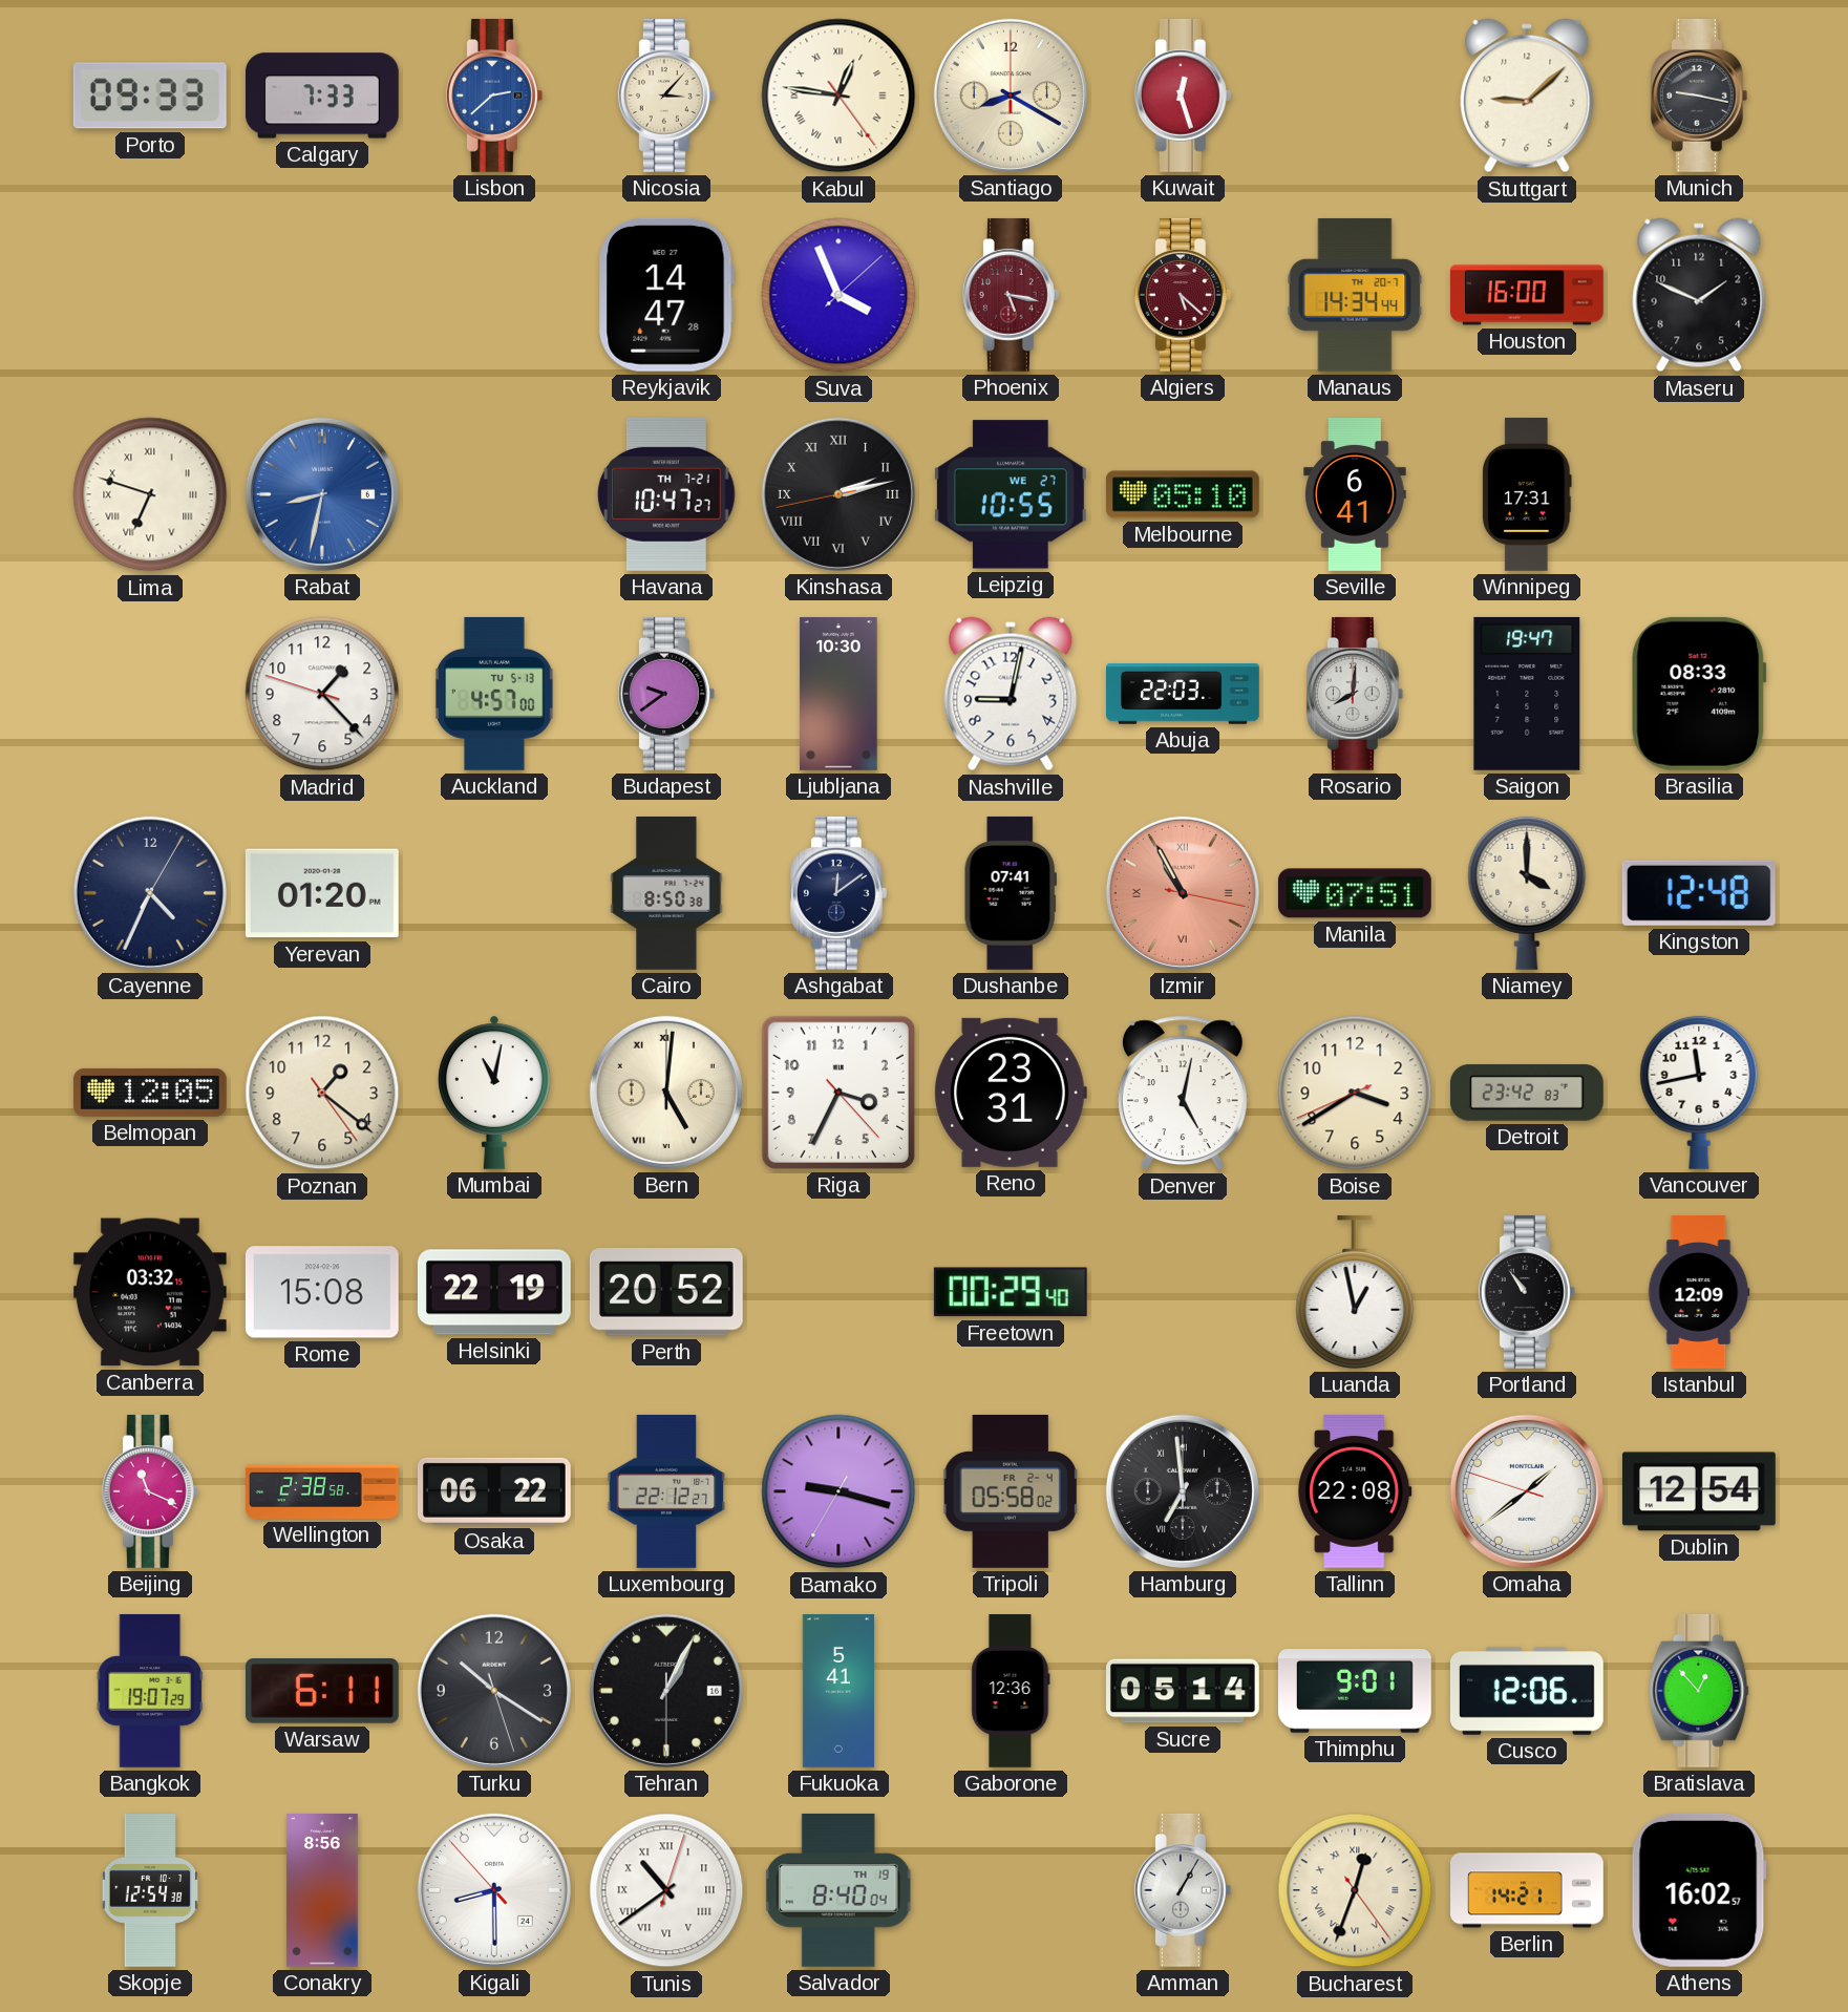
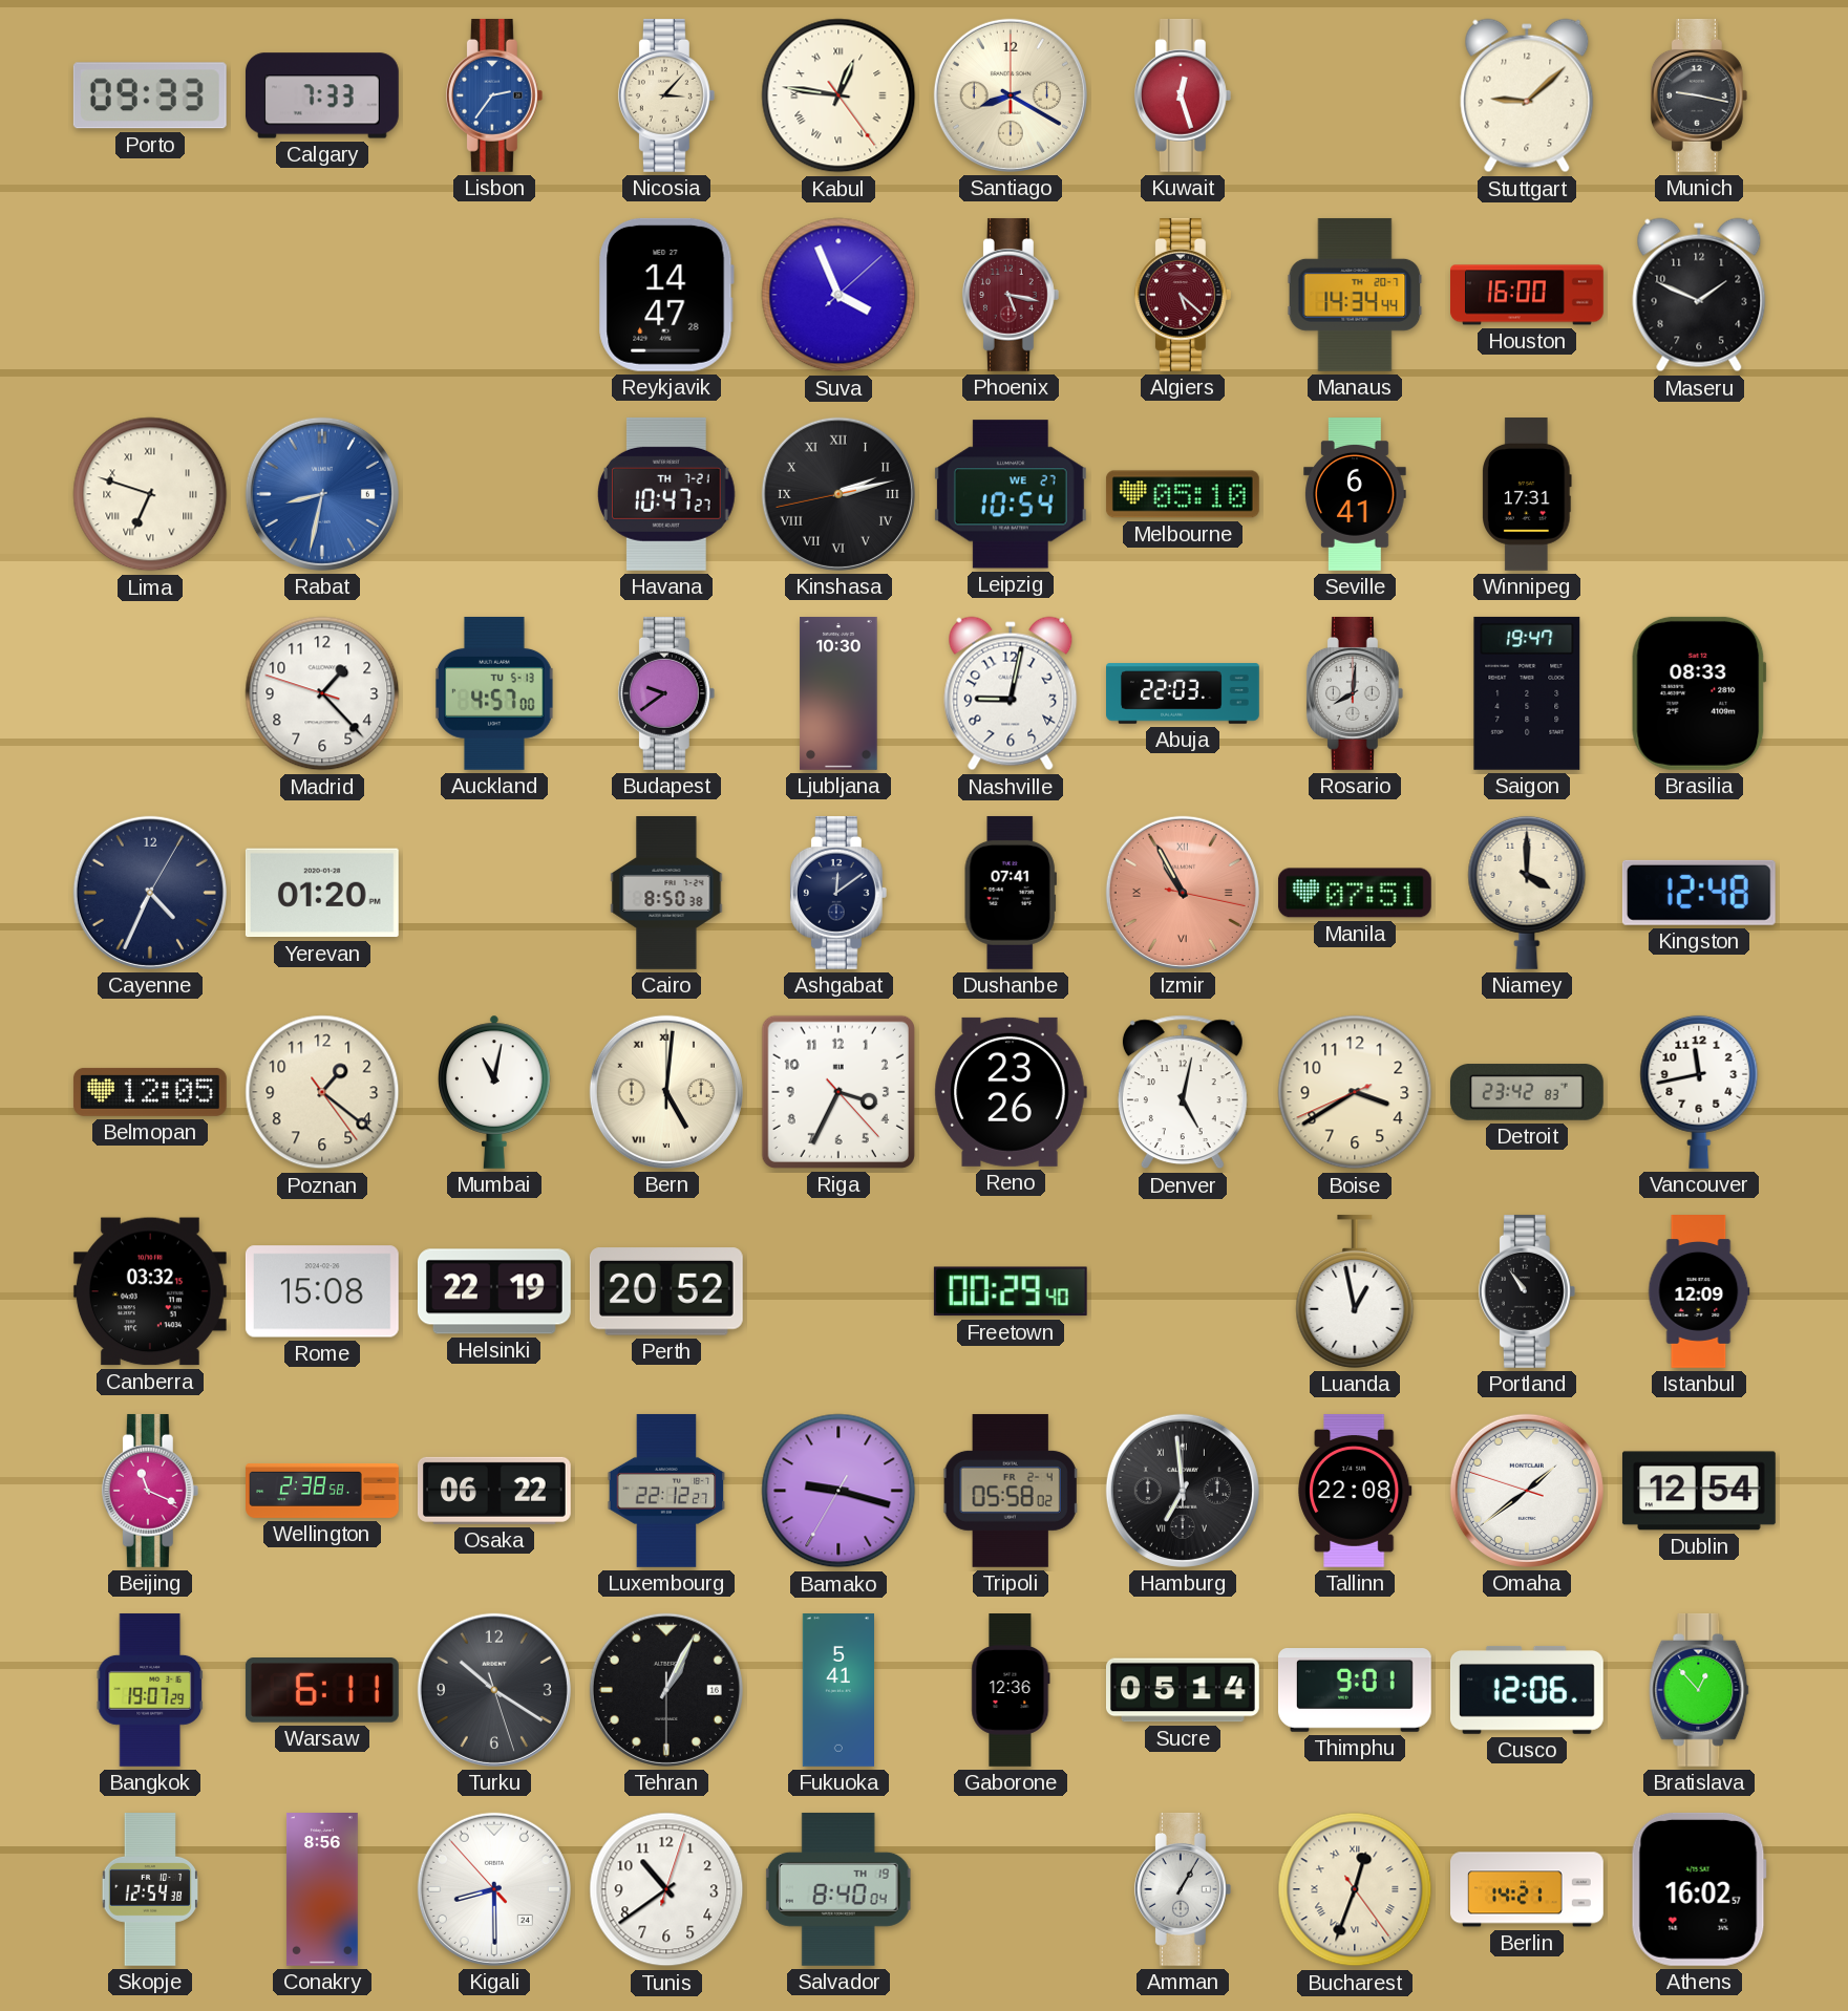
Lisbon: 2:38 -> 2:36
Leipzig: 10:55 -> 10:54
Reno: 23:31 -> 23:26
Tunis numerals: Roman -> Arabic
